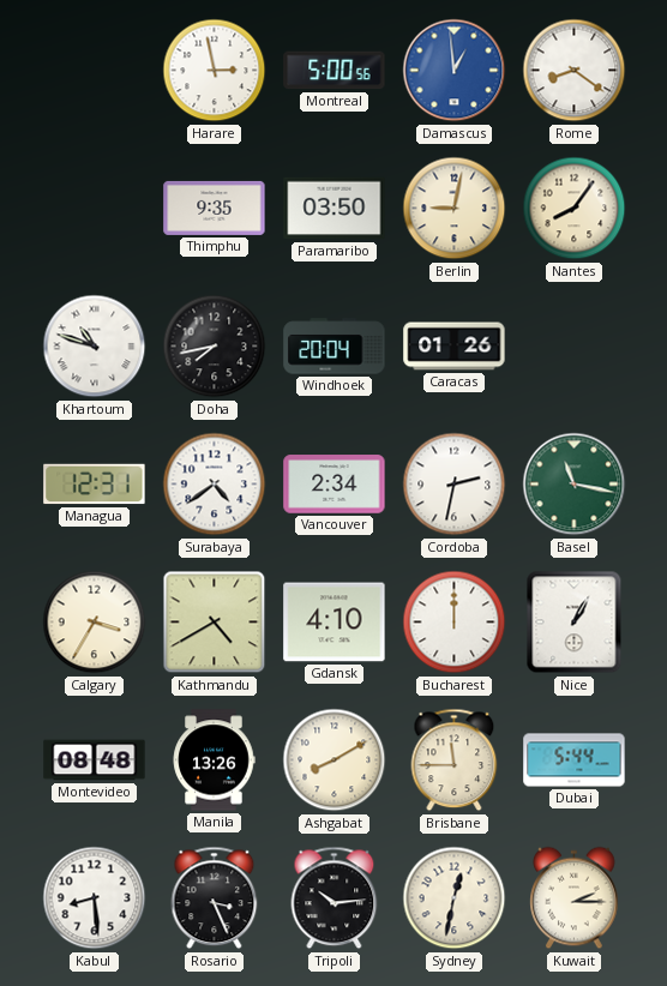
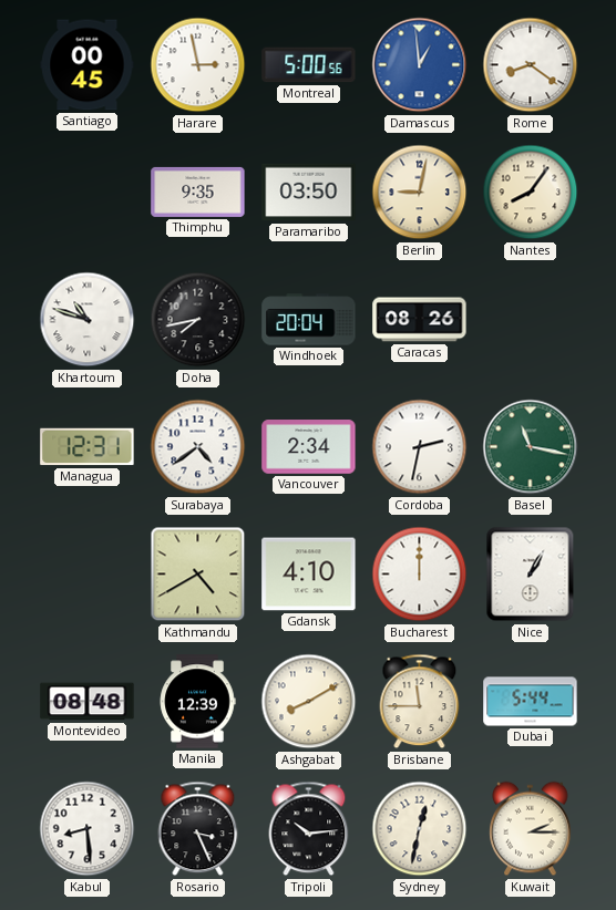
Santiago: none -> 00:45
Caracas: 01:26 -> 08:26
Calgary: 3:35 -> none
Manila: 13:26 -> 12:39
